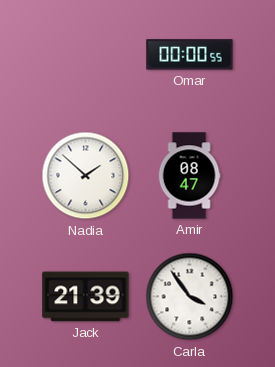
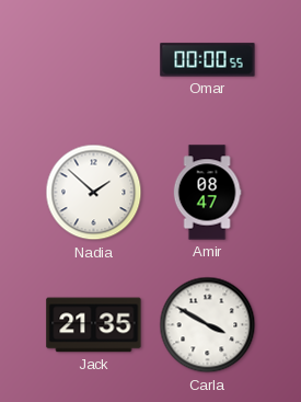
Jack: 21:39 -> 21:35
Carla: 3:54 -> 3:50
